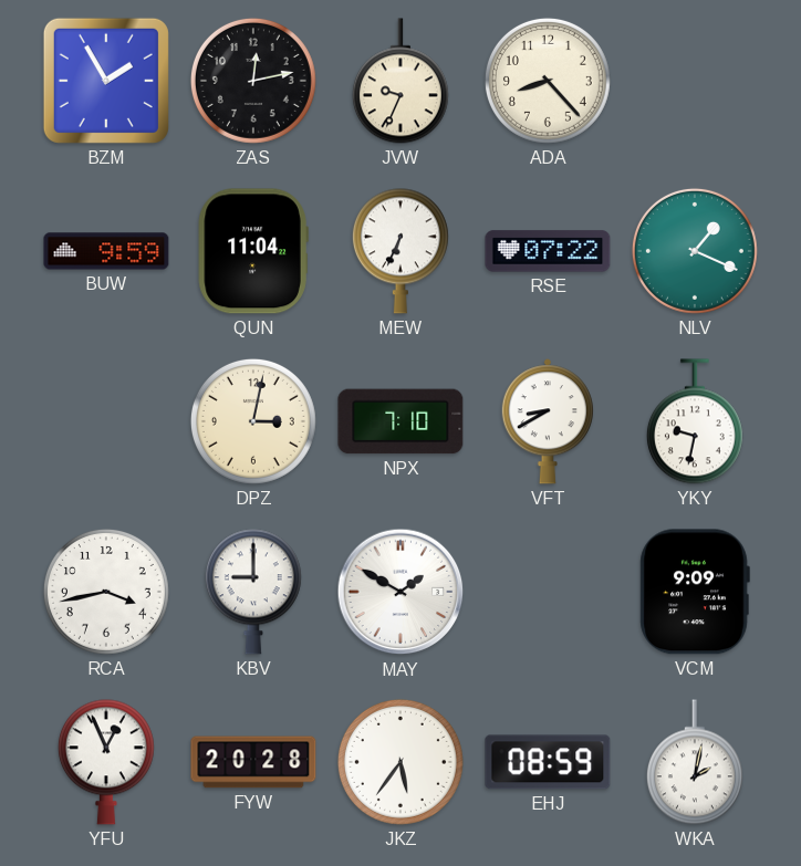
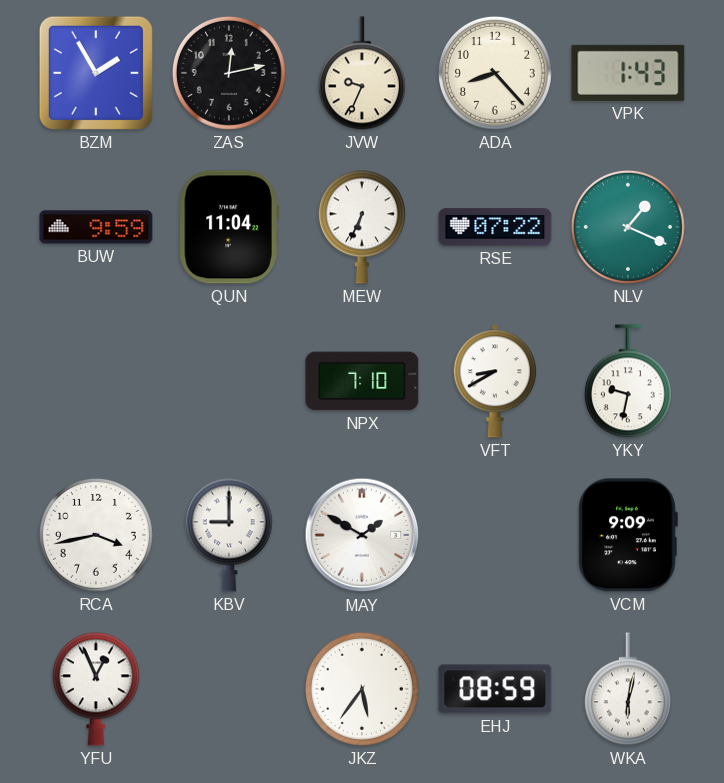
VPK: none -> 1:43
DPZ: 3:02 -> none
FYW: 20:28 -> none
WKA: 2:02 -> 6:02
